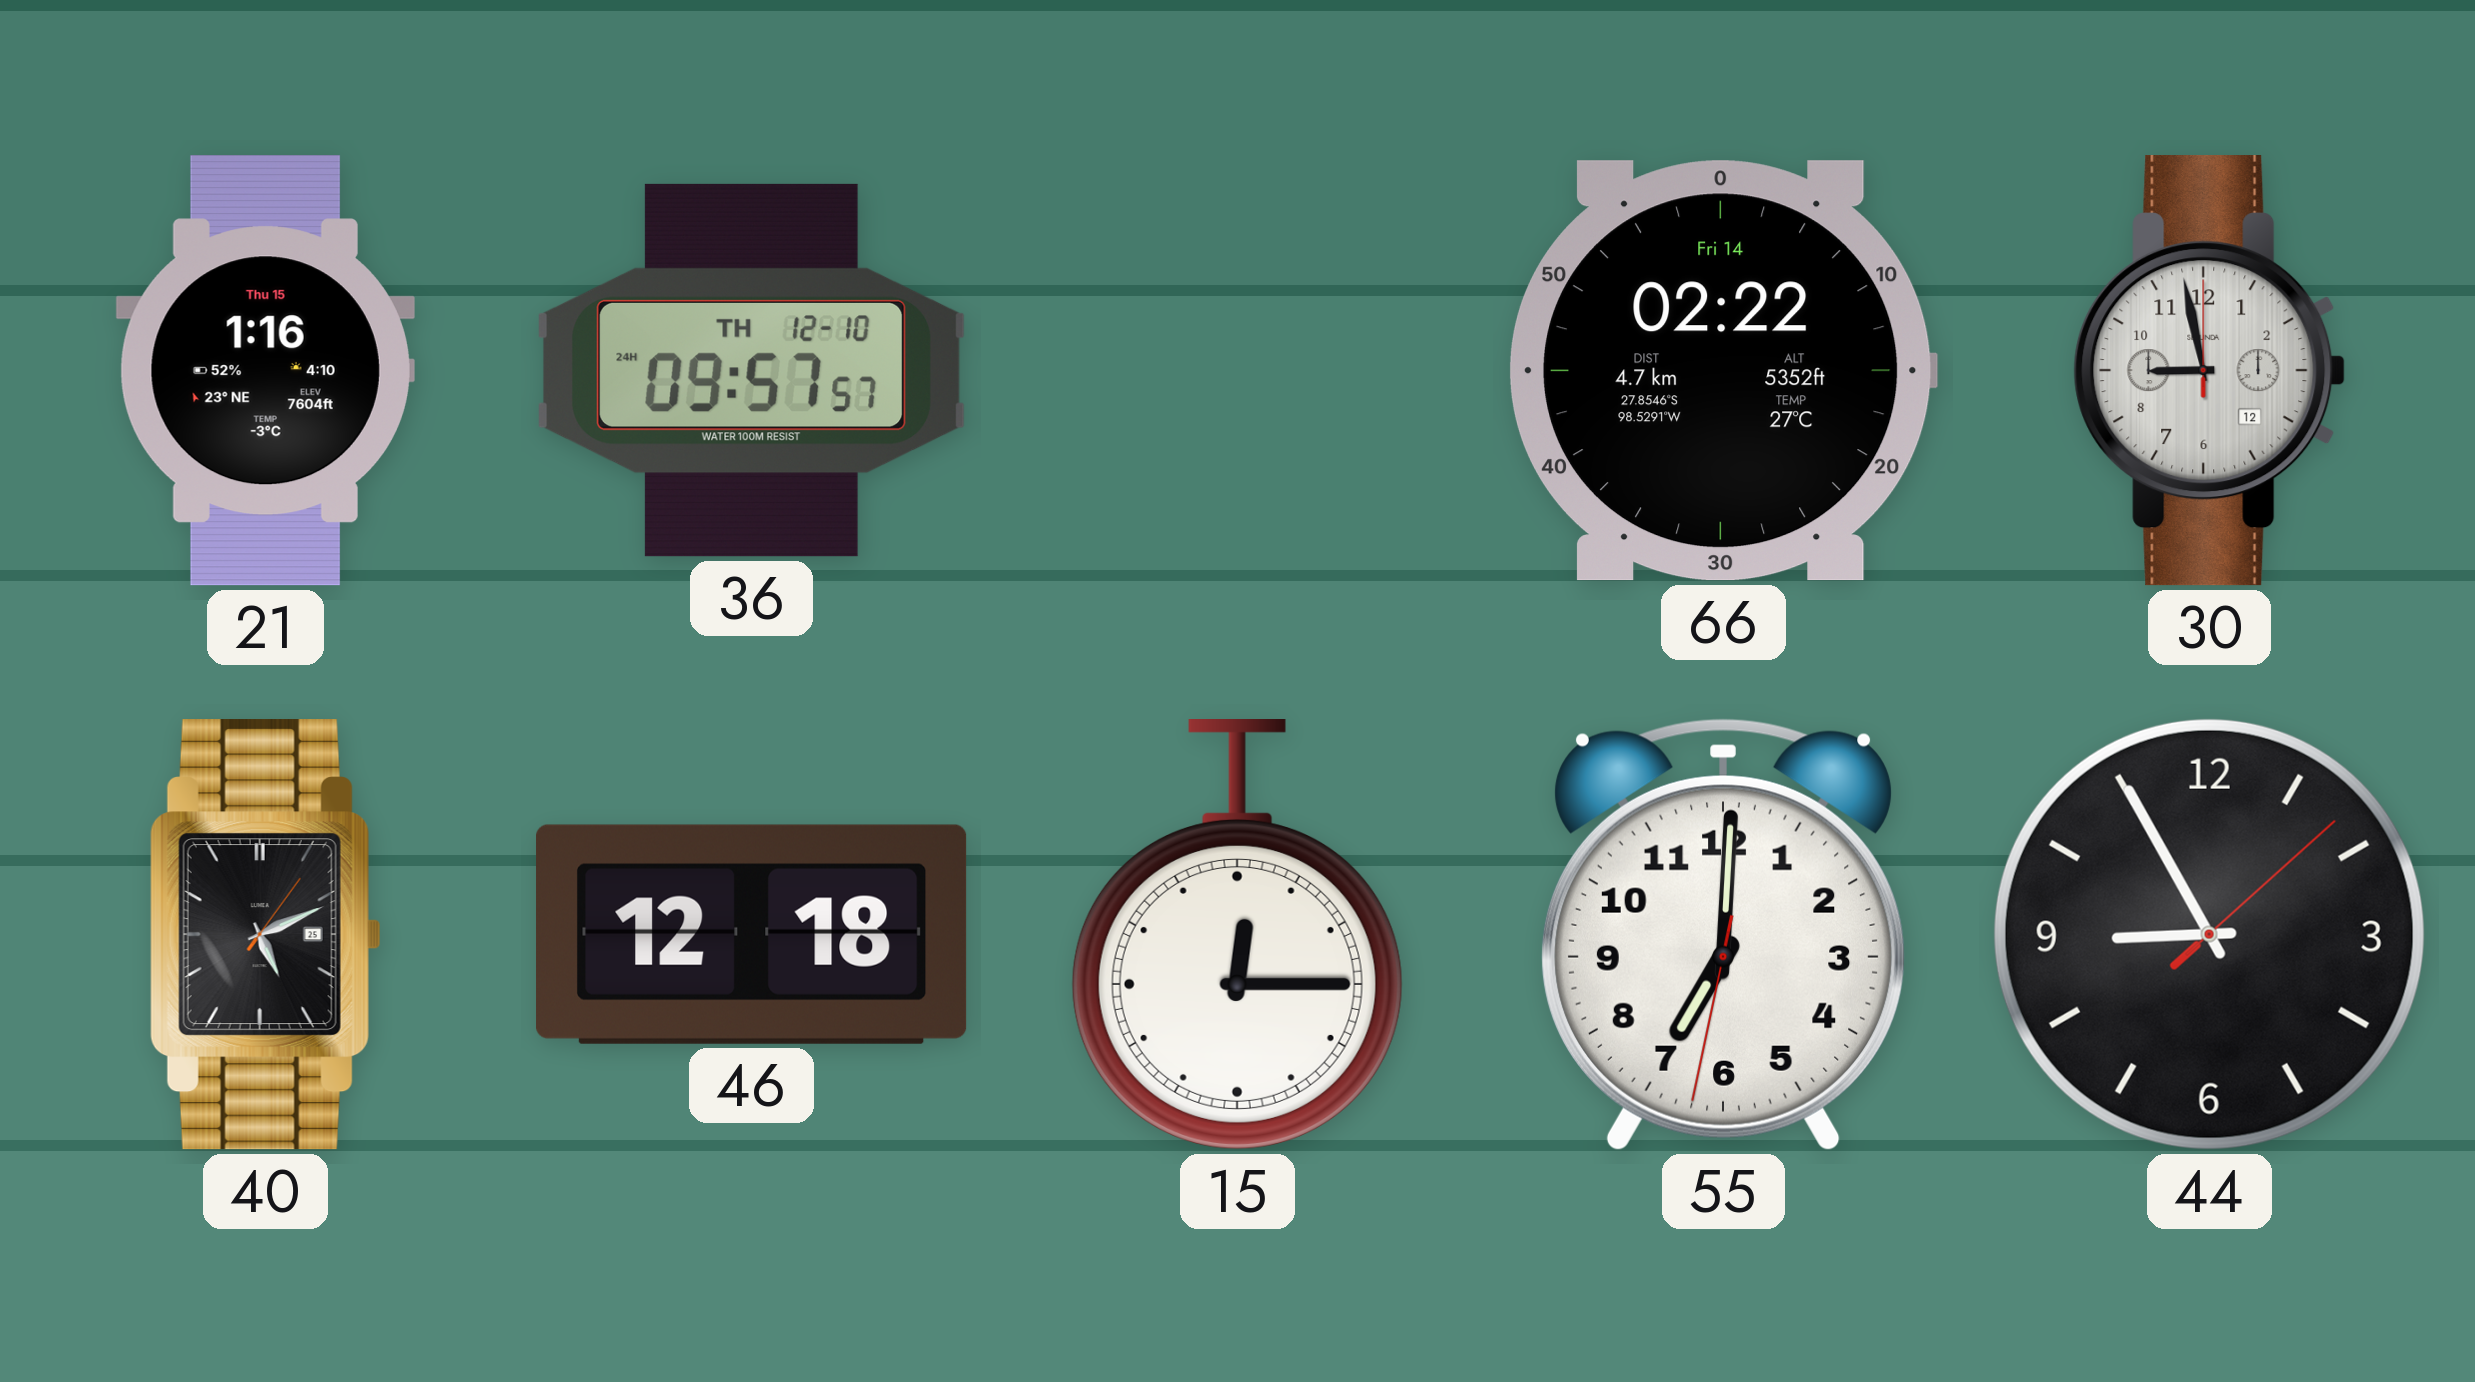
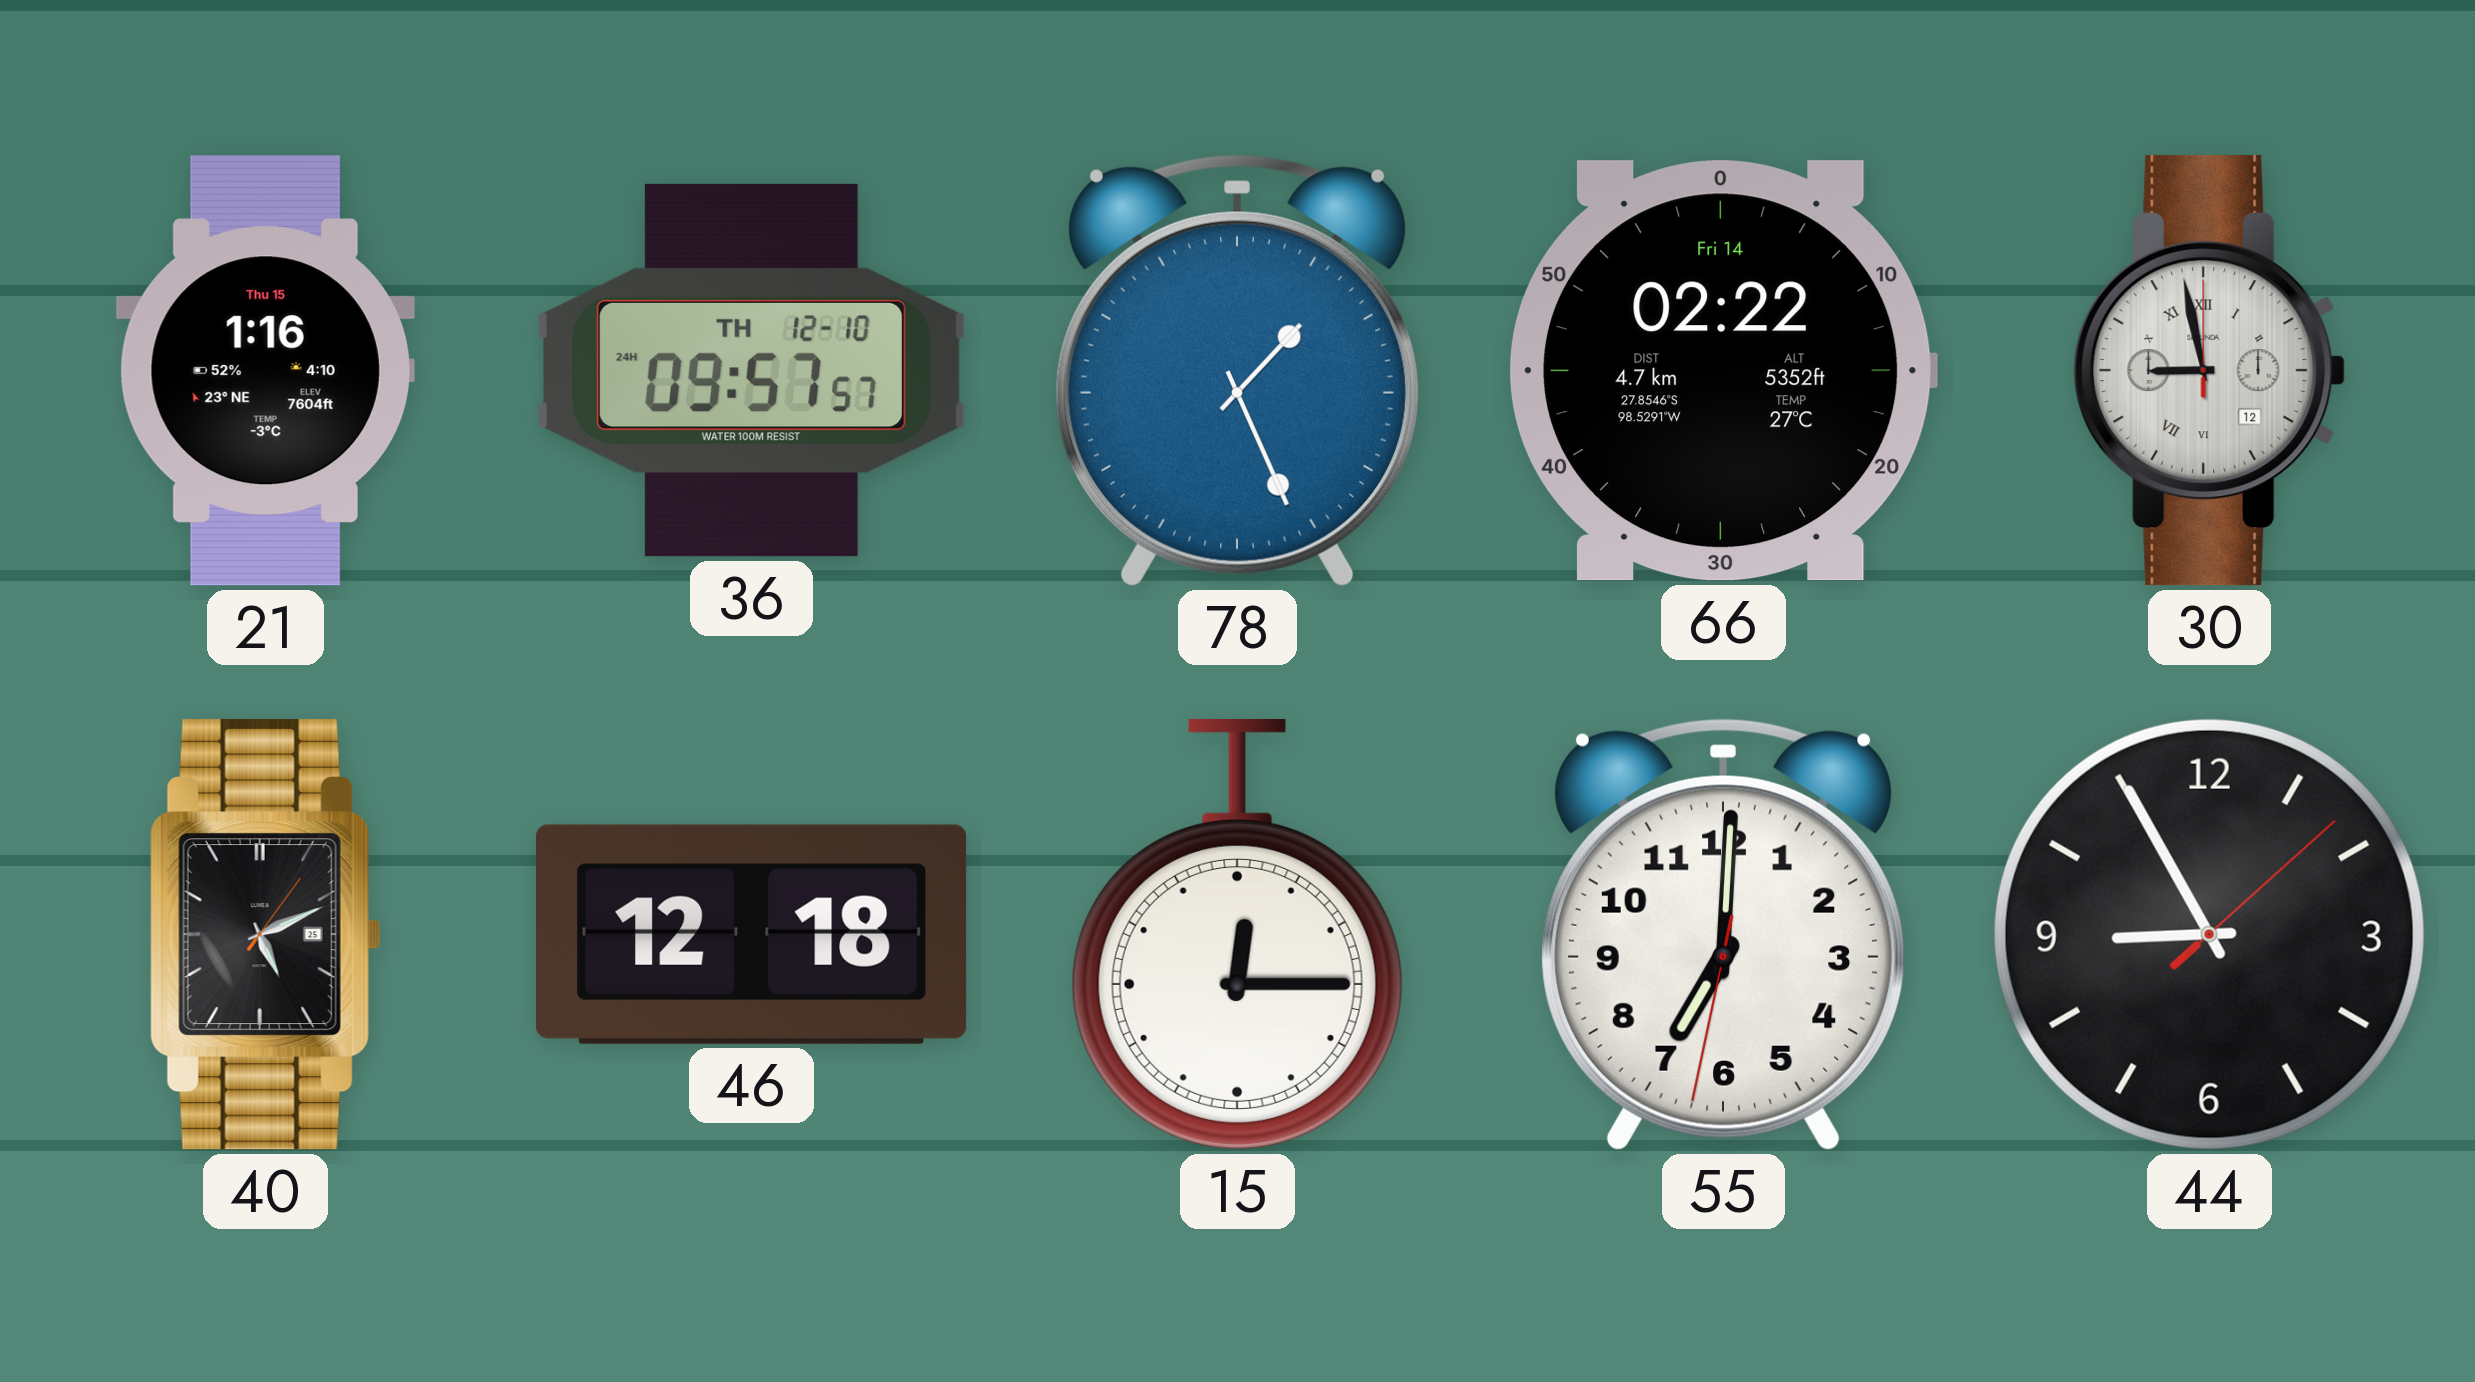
78: none -> 1:26
30 numerals: Arabic -> Roman
